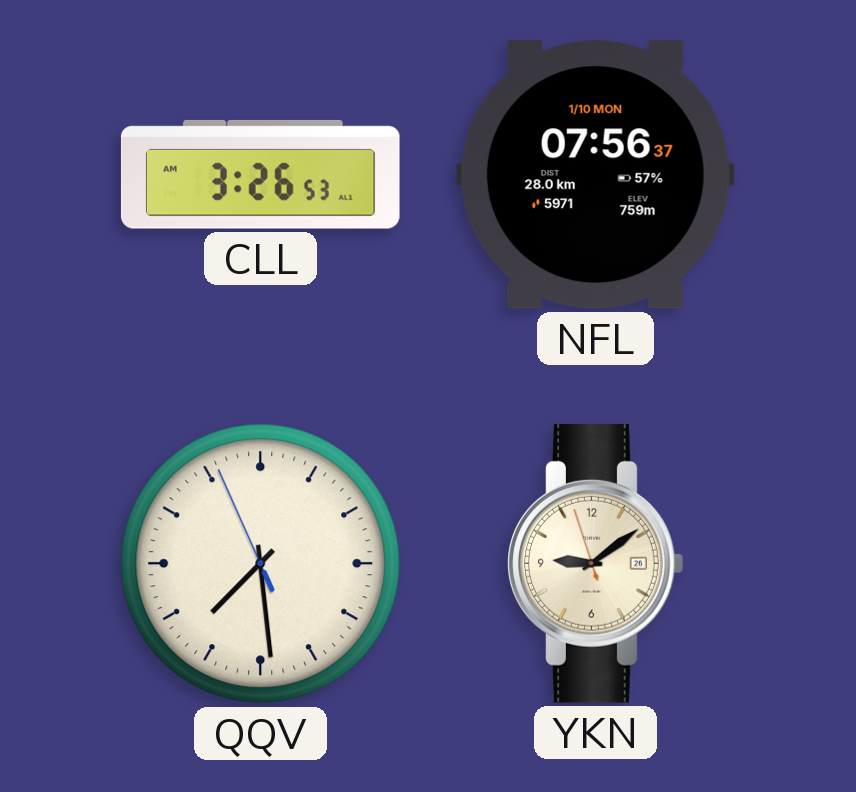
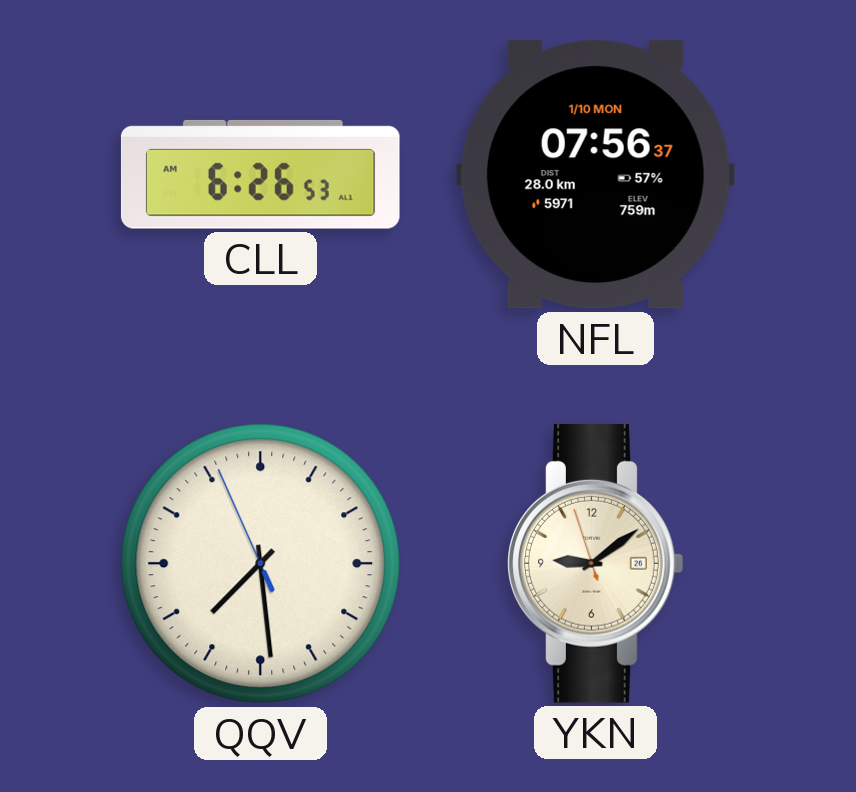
CLL: 3:26 -> 6:26
